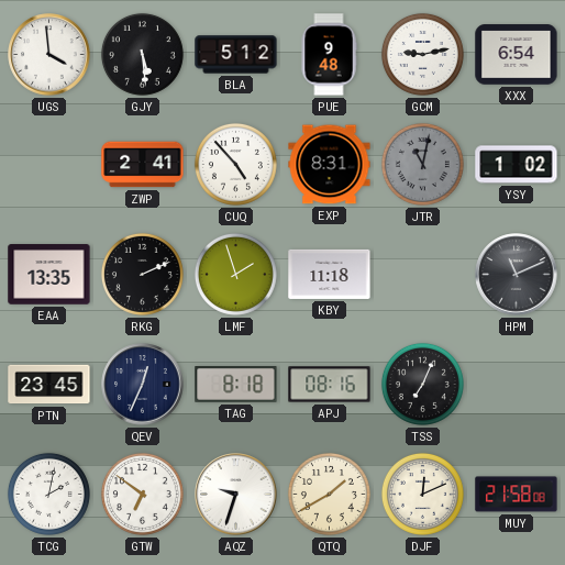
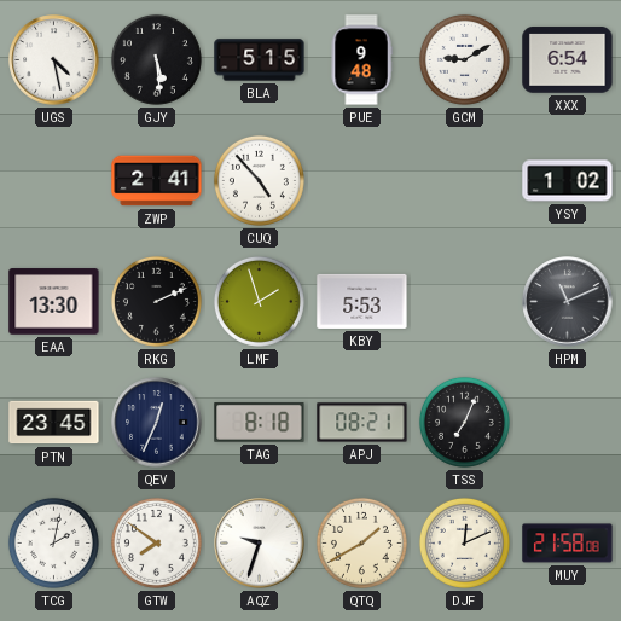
UGS: 3:59 -> 4:28
BLA: 5:12 -> 5:15
GCM: 9:13 -> 9:10
EXP: 8:31 -> none
JTR: 11:02 -> none
EAA: 13:35 -> 13:30
KBY: 11:18 -> 5:53
APJ: 08:16 -> 08:21
GTW: 6:51 -> 7:51
